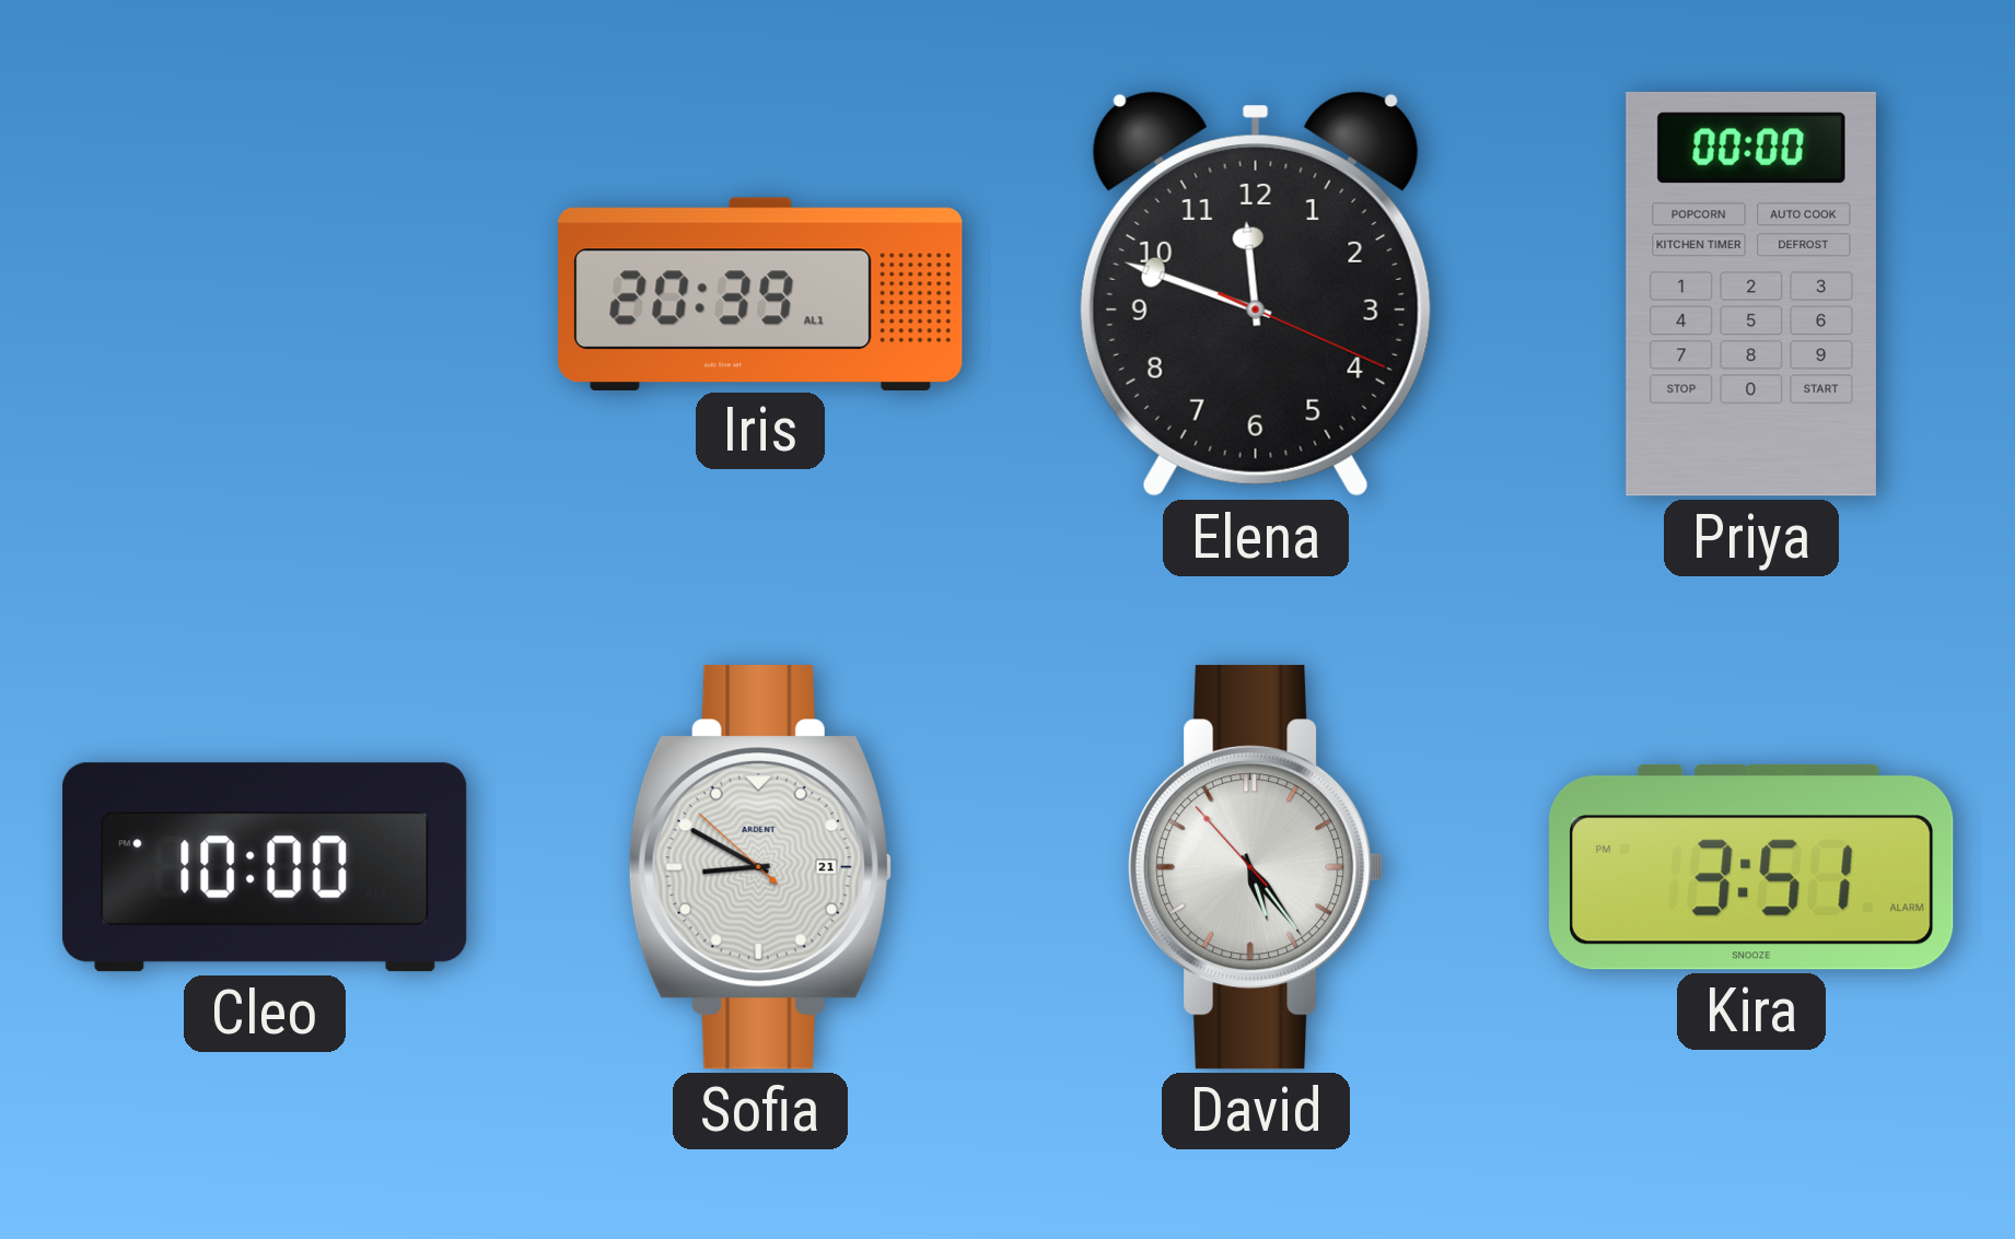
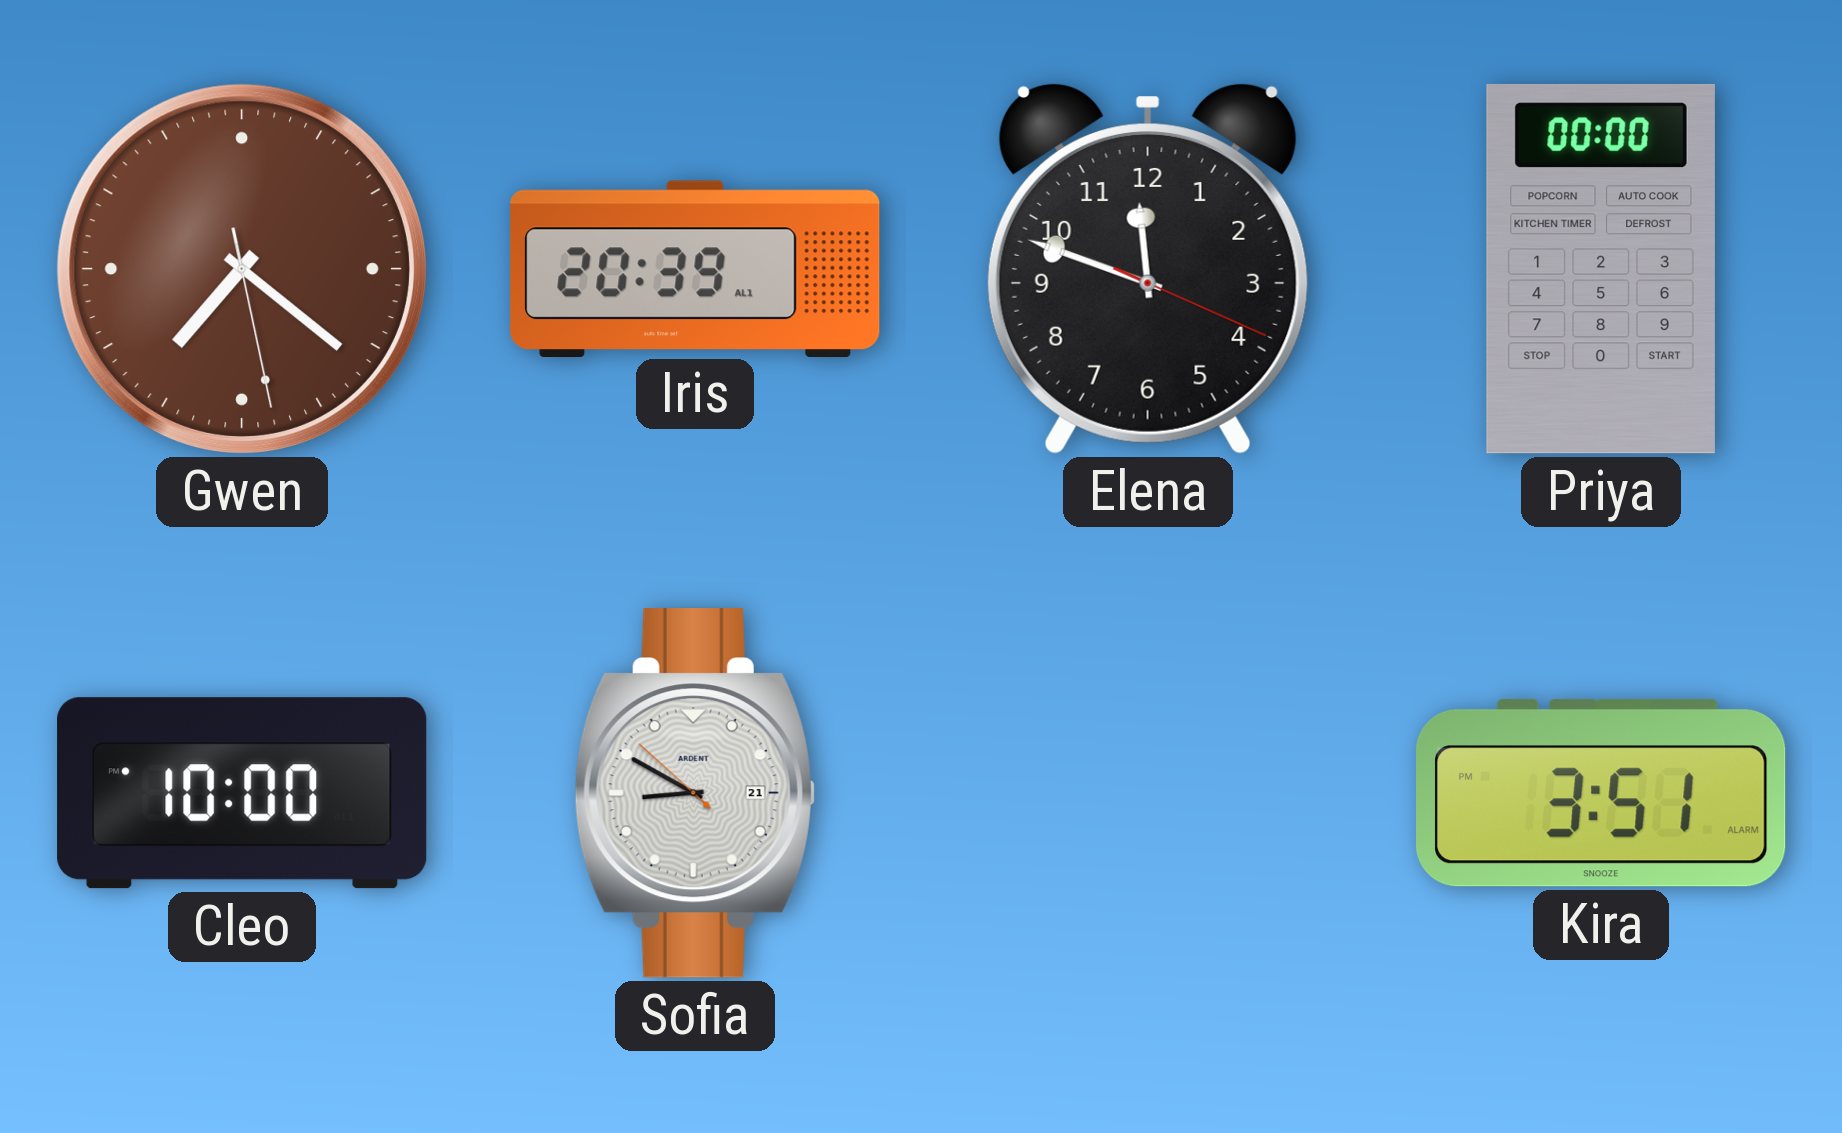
Gwen: none -> 7:21
David: 5:23 -> none
